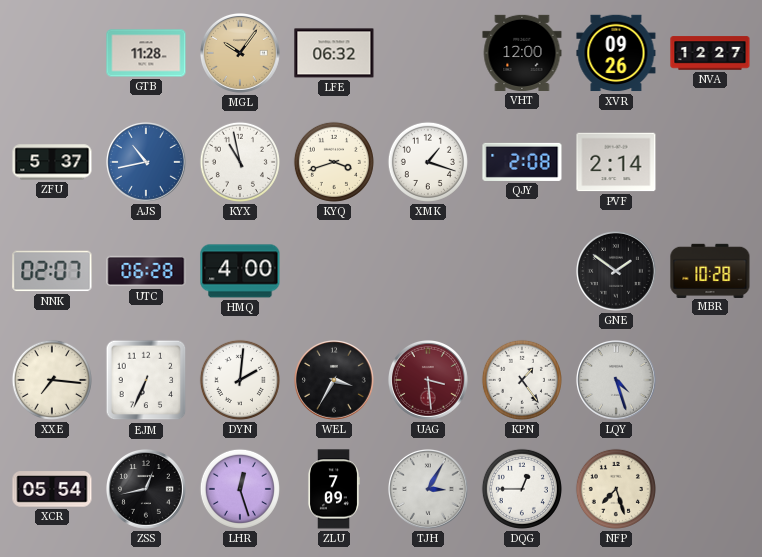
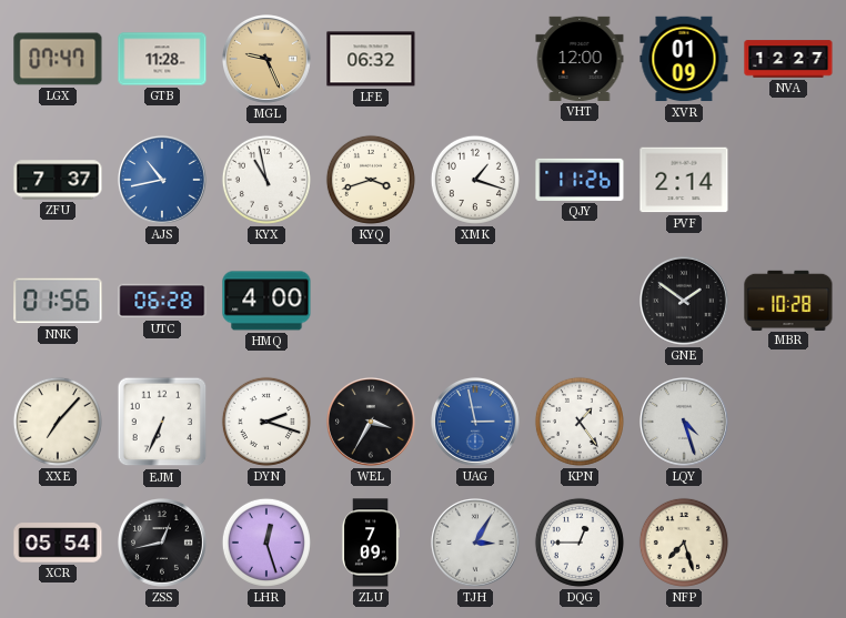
LGX: none -> 07:47
MGL: 10:06 -> 9:26
XVR: 09:26 -> 01:09
ZFU: 5:37 -> 7:37
QJY: 2:08 -> 11:26
NNK: 02:07 -> 01:56
XXE: 7:16 -> 7:07
DYN: 2:01 -> 2:18
UAG: 3:29 -> 2:58
UAG dial: burgundy -> blue
